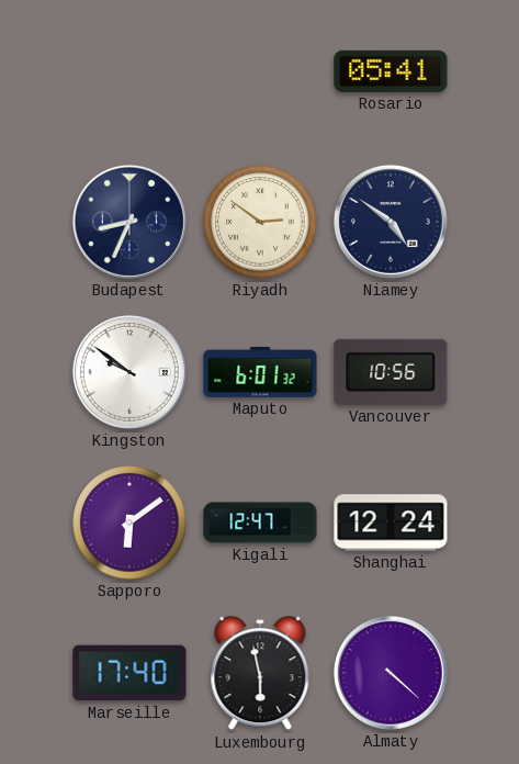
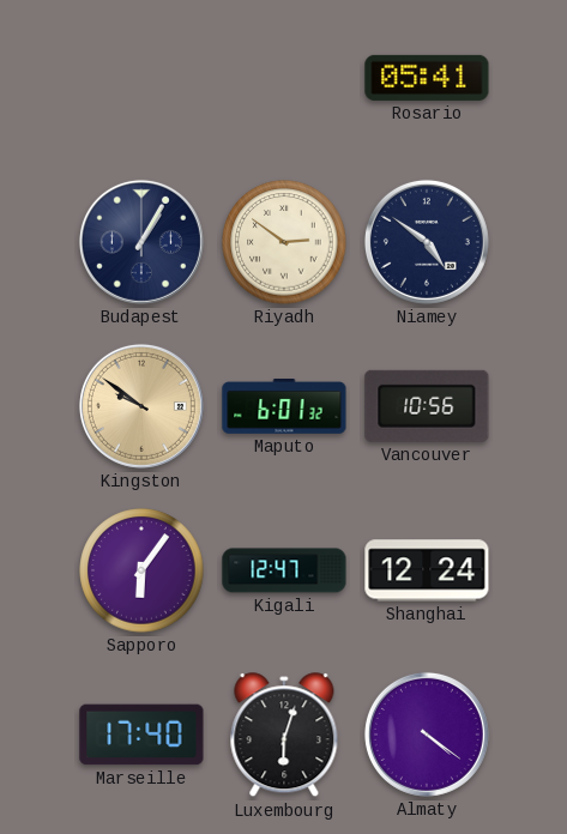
Budapest: 8:34 -> 1:05
Kingston dial: white -> champagne
Sapporo: 6:09 -> 6:06
Luxembourg: 5:58 -> 6:03
Almaty: 4:22 -> 4:21
